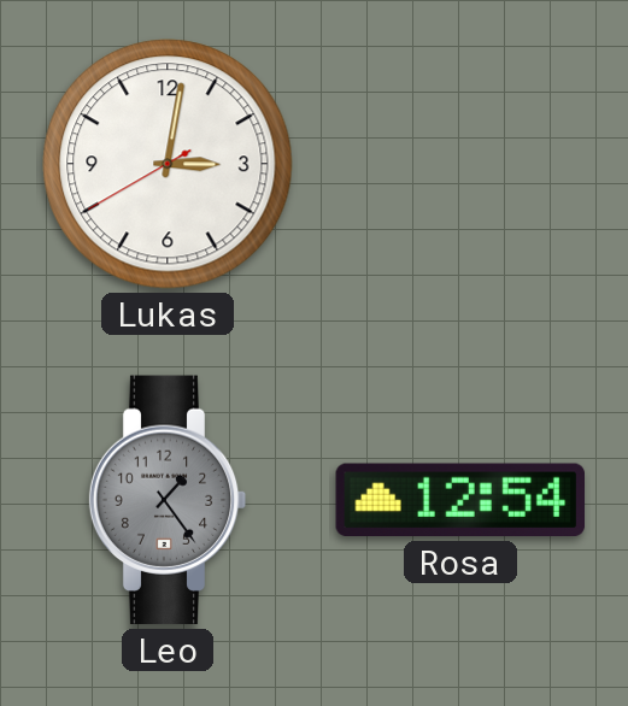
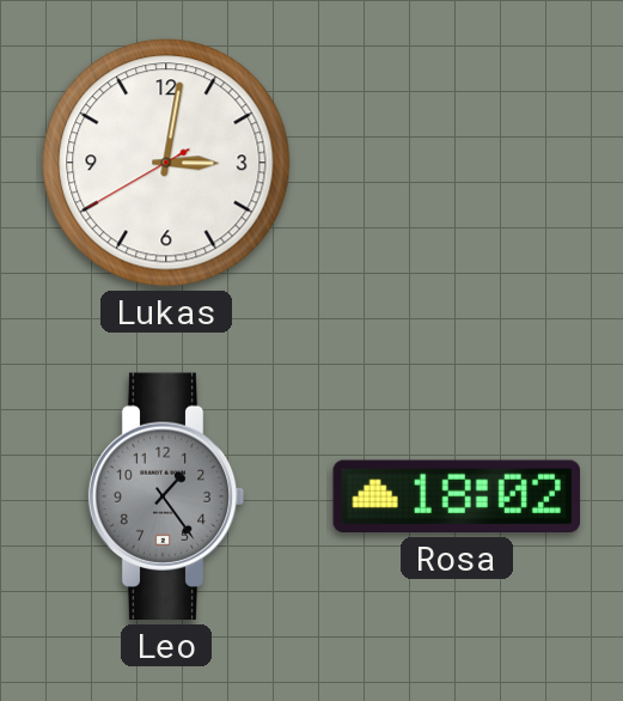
Rosa: 12:54 -> 18:02
